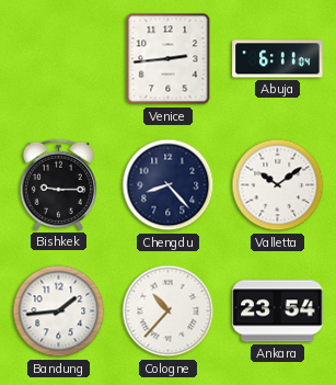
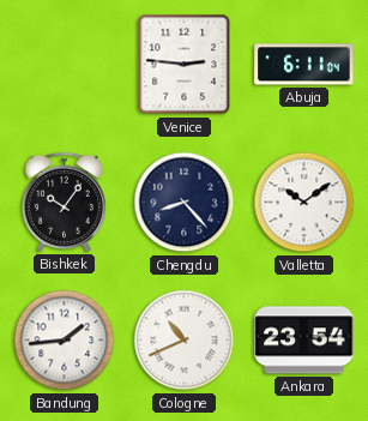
Venice: 2:44 -> 2:46
Bishkek: 9:15 -> 10:06
Cologne: 10:37 -> 10:41
